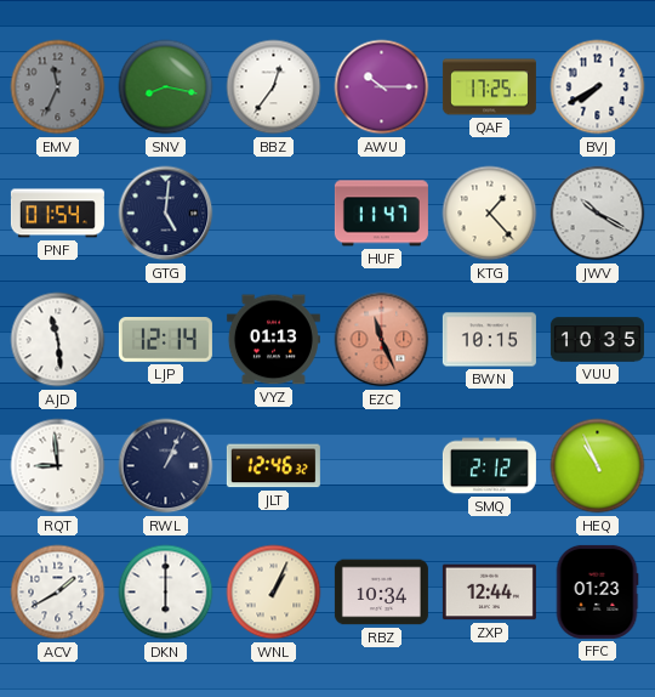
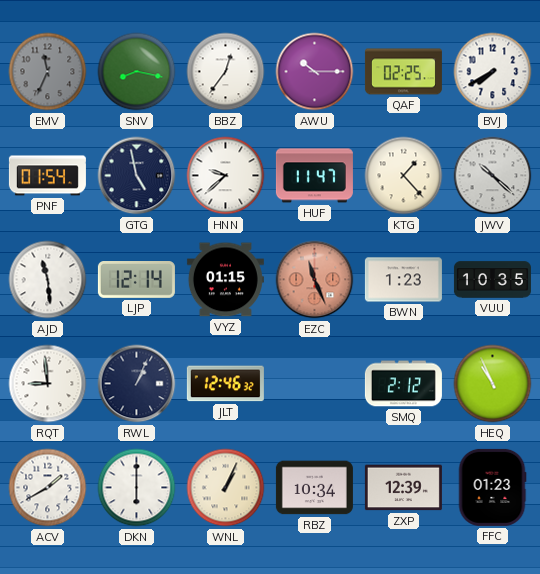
QAF: 17:25 -> 02:25
GTG: 5:01 -> 4:58
HNN: none -> 9:38
JWV: 10:20 -> 10:22
VYZ: 01:13 -> 01:15
BWN: 10:15 -> 1:23
ZXP: 12:44 -> 12:39
